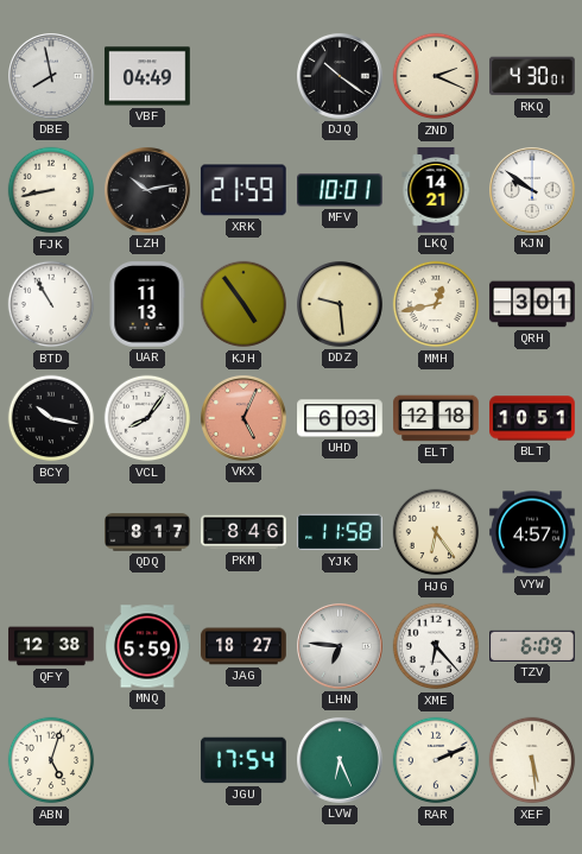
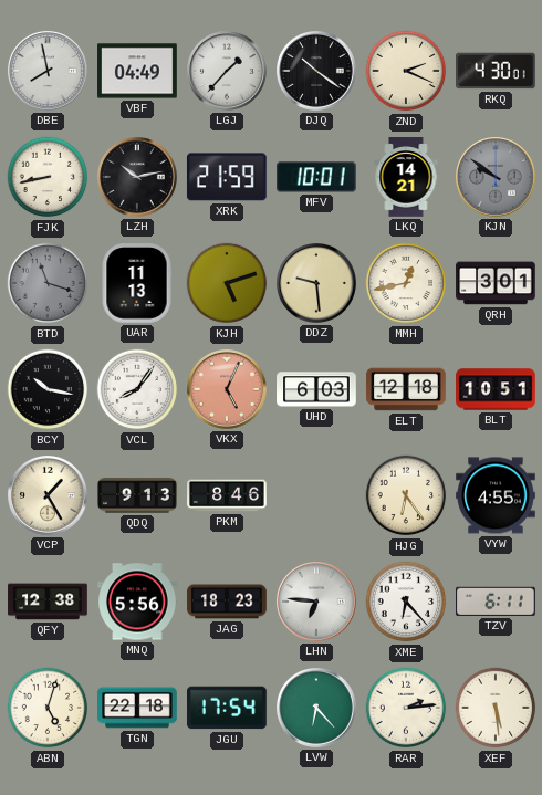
LGJ: none -> 1:37
KJN dial: white -> grey
BTD: 10:55 -> 11:18
BTD dial: white -> grey
KJH: 4:54 -> 5:12
VCP: none -> 1:25
QDQ: 8:17 -> 9:13
YJK: 11:58 -> none
VYW: 4:57 -> 4:55
MNQ: 5:59 -> 5:56
JAG: 18:27 -> 18:23
TZV: 6:09 -> 6:11
TGN: none -> 22:18
LVW: 6:26 -> 6:23
RAR: 2:11 -> 2:14
